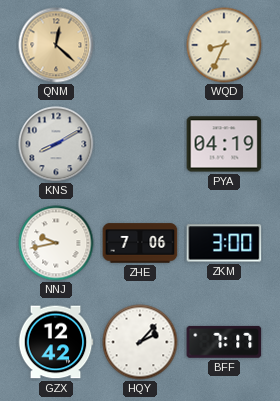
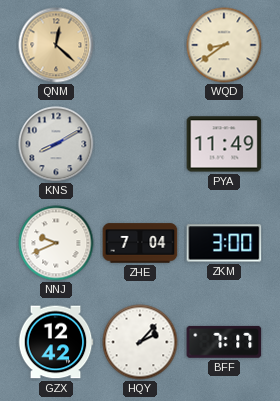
WQD: 8:34 -> 8:39
PYA: 04:19 -> 11:49
NNJ: 9:43 -> 9:41
ZHE: 7:06 -> 7:04
